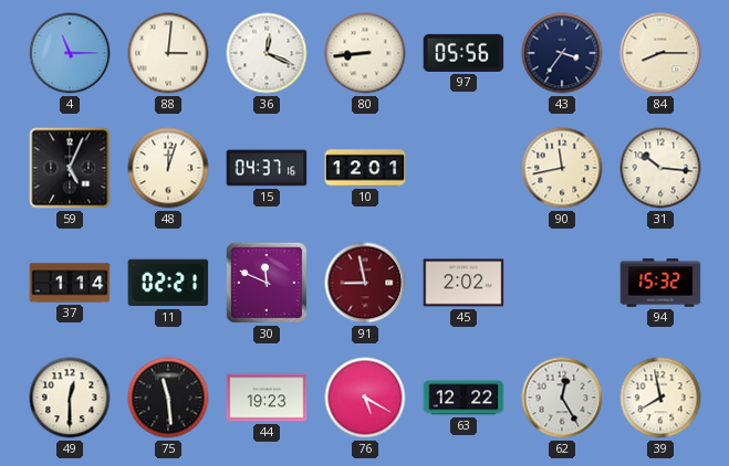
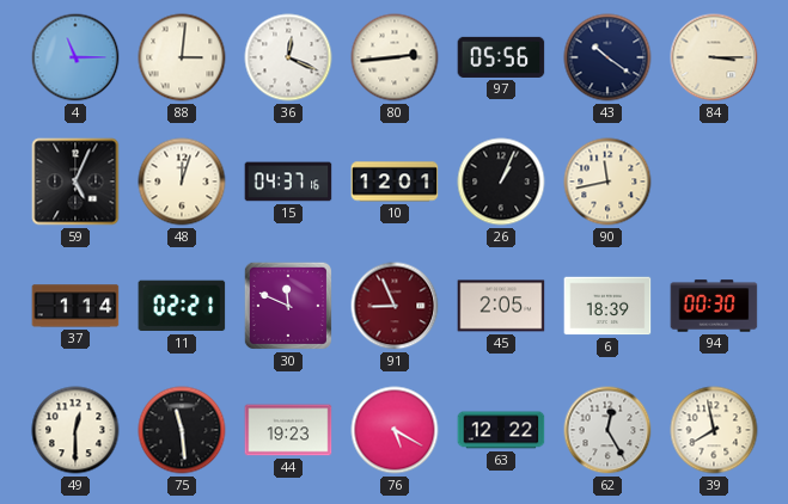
80: 8:44 -> 2:44
43: 3:36 -> 10:21
84: 8:15 -> 3:15
26: none -> 1:04
31: 10:16 -> none
91: 8:58 -> 8:56
45: 2:02 -> 2:05
6: none -> 18:39
94: 15:32 -> 00:30
